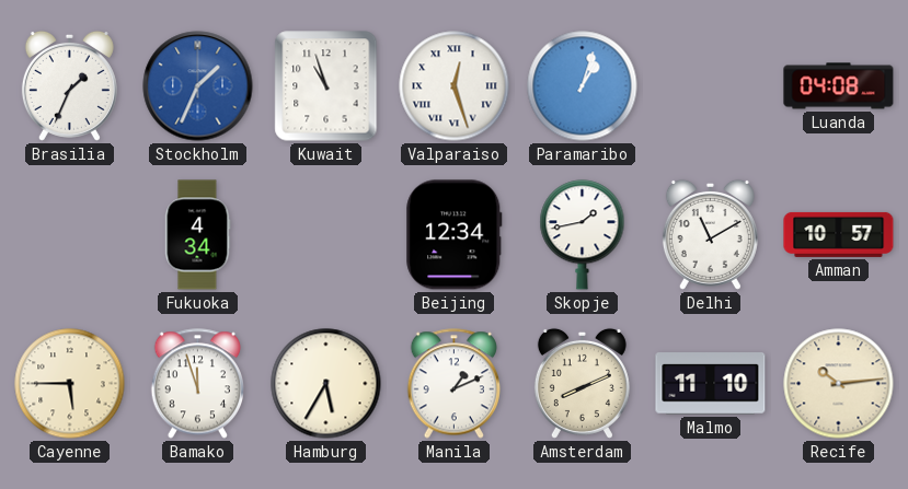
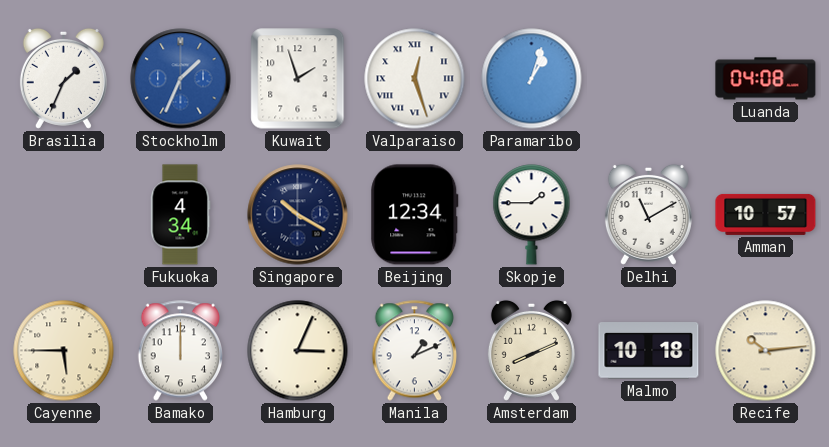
Kuwait: 10:57 -> 1:57
Singapore: none -> 10:20
Skopje: 1:43 -> 1:45
Bamako: 11:57 -> 12:00
Hamburg: 5:35 -> 3:04
Malmo: 11:10 -> 10:18
